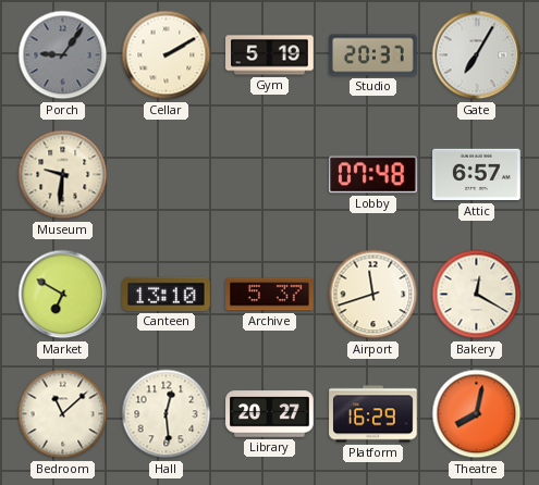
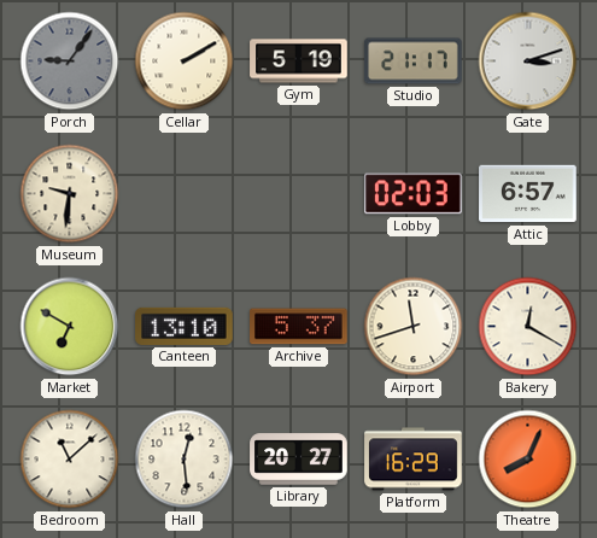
Studio: 20:37 -> 21:17
Gate: 7:05 -> 3:12
Lobby: 07:48 -> 02:03
Theatre: 8:02 -> 8:04
